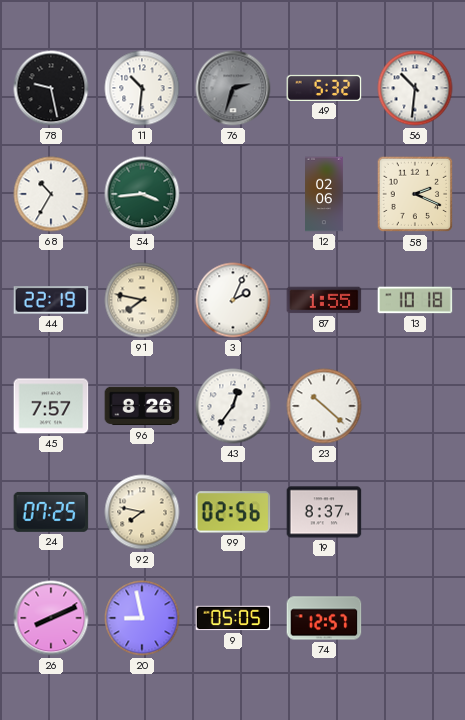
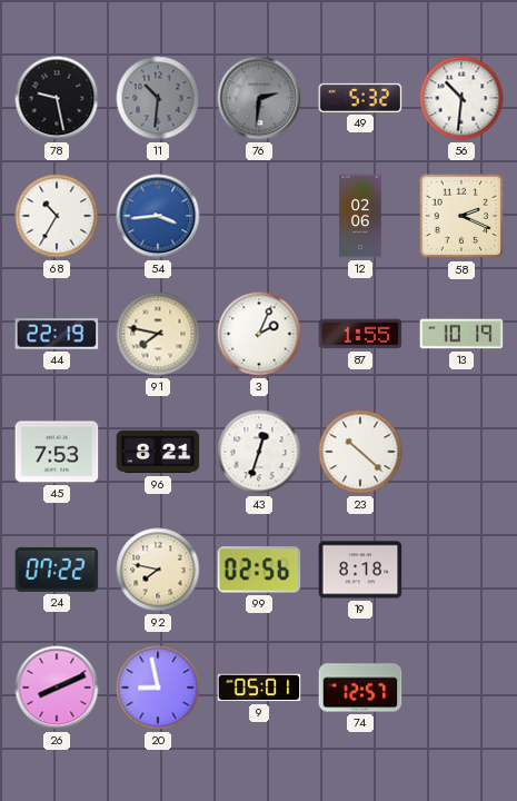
11 dial: white -> grey
76: 2:33 -> 2:31
54 dial: green -> blue
13: 10:18 -> 10:19
45: 7:57 -> 7:53
96: 8:26 -> 8:21
43: 12:36 -> 12:33
24: 07:25 -> 07:22
19: 8:37 -> 8:18
9: 05:05 -> 05:01
